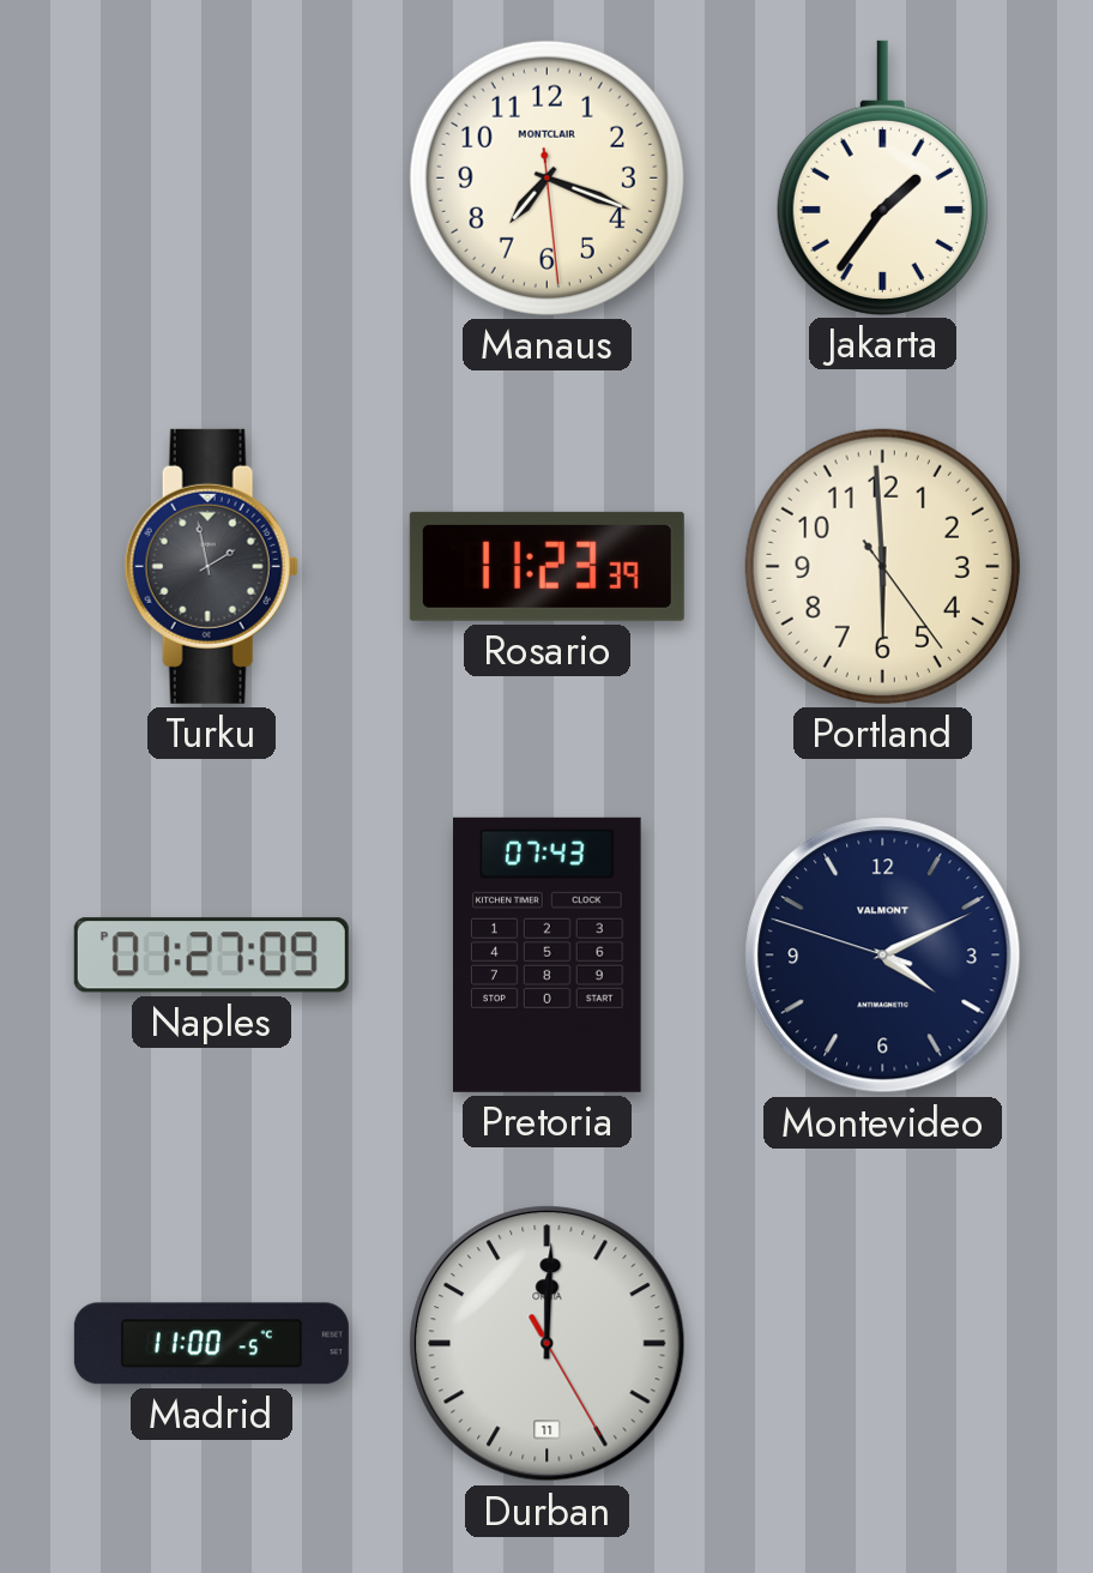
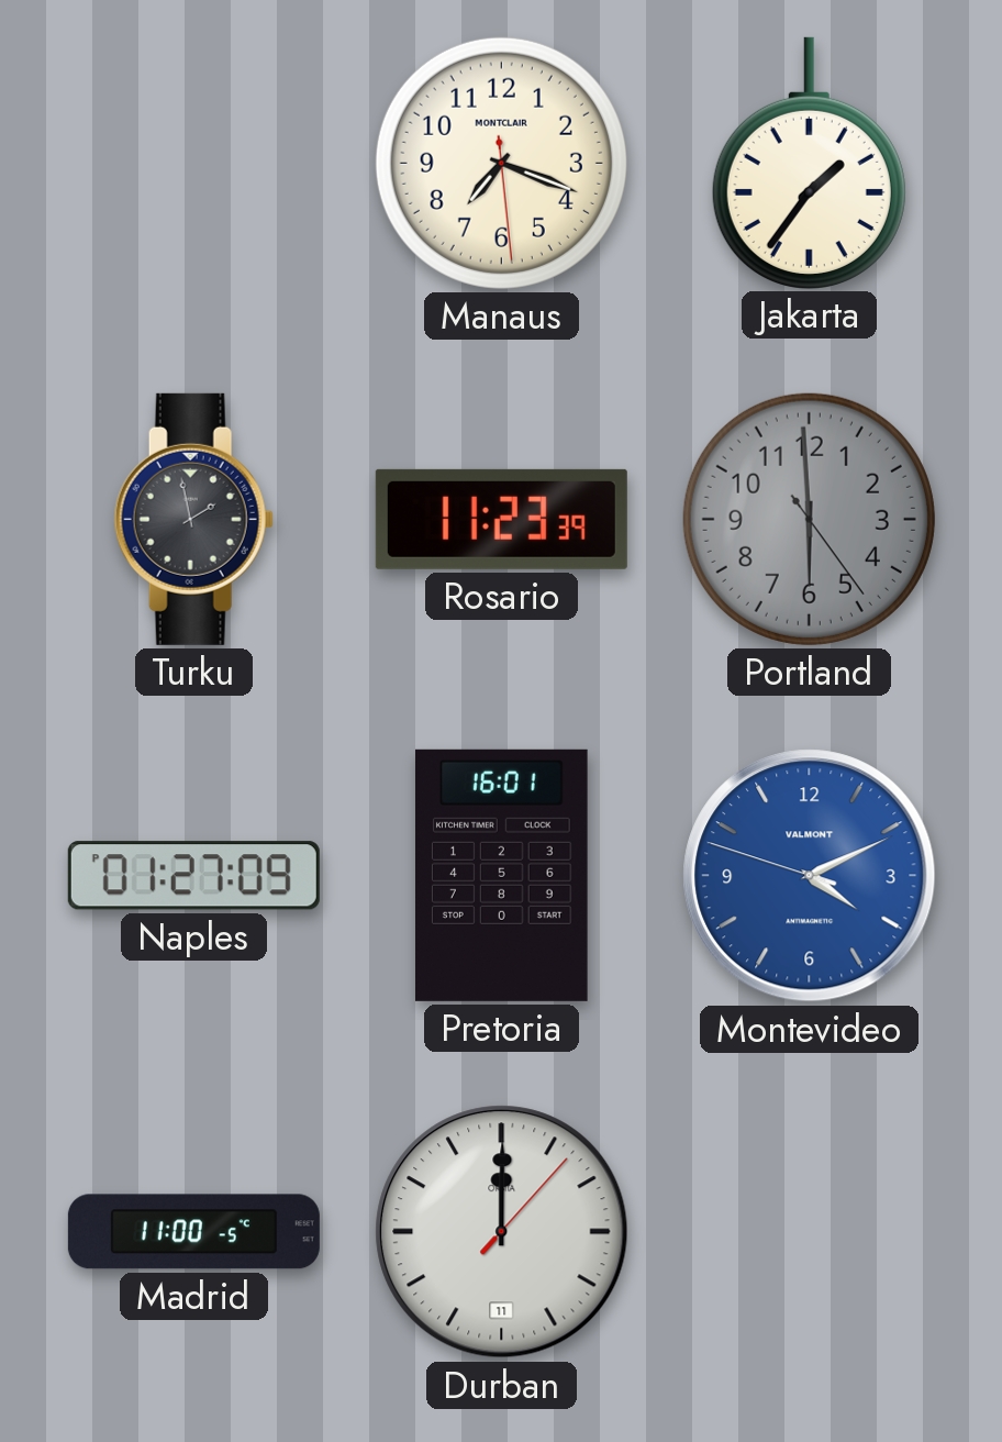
Portland dial: cream -> grey
Pretoria: 07:43 -> 16:01
Montevideo dial: navy -> blue
Durban: 12:00:25 -> 12:00:07
